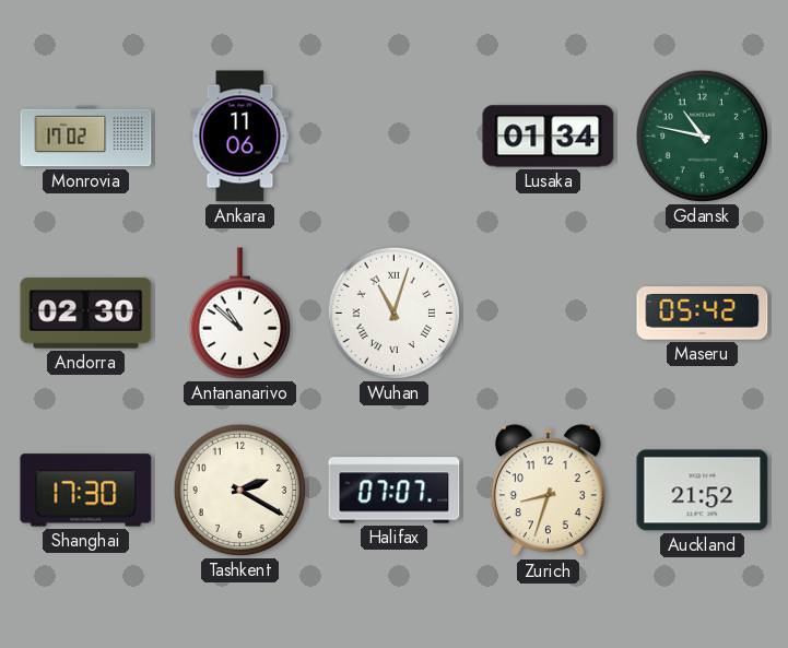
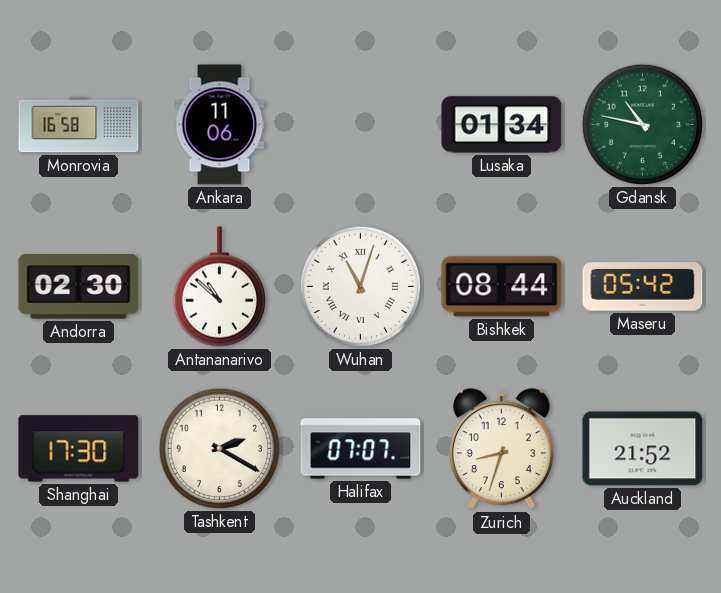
Monrovia: 17:02 -> 16:58
Bishkek: none -> 08:44
